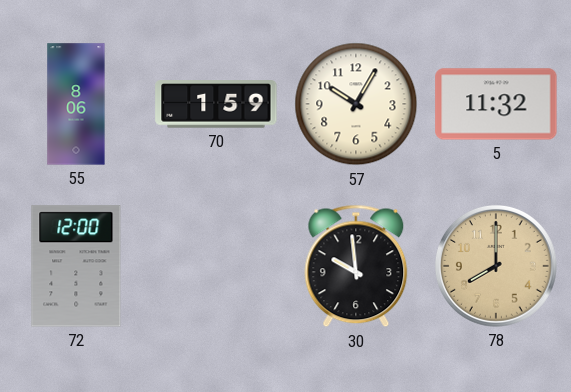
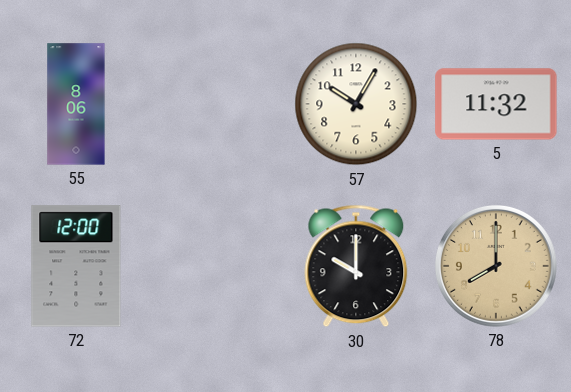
70: 1:59 -> none
30: 9:59 -> 10:00
